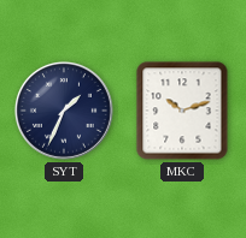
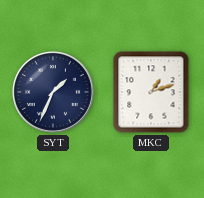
MKC: 10:12 -> 1:12
